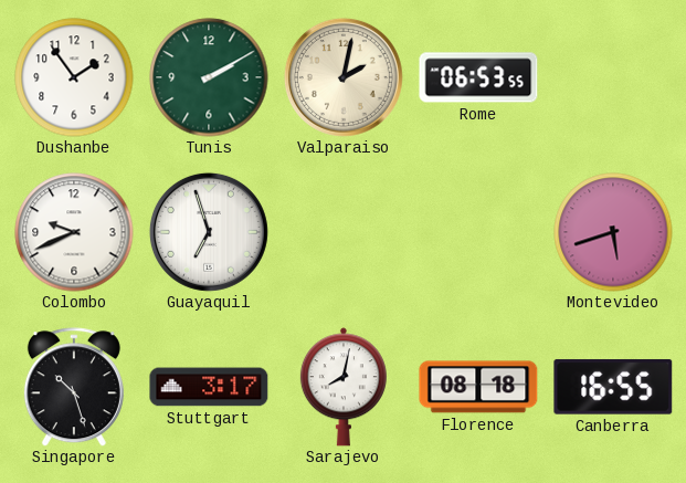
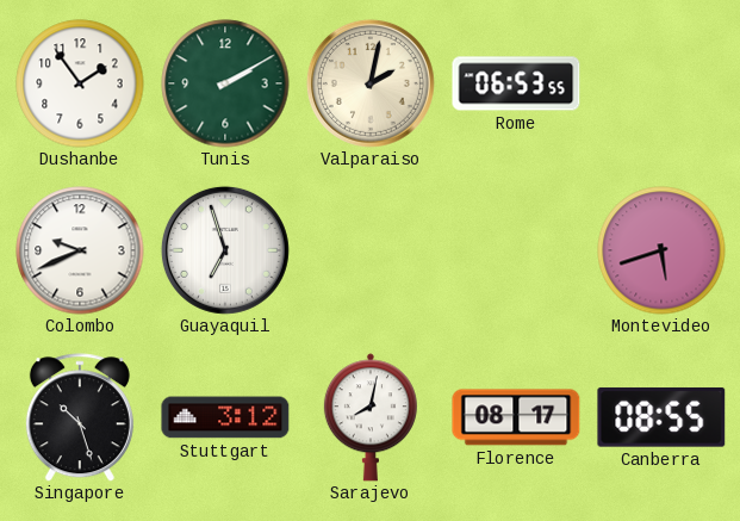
Stuttgart: 3:17 -> 3:12
Florence: 08:18 -> 08:17
Canberra: 16:55 -> 08:55
